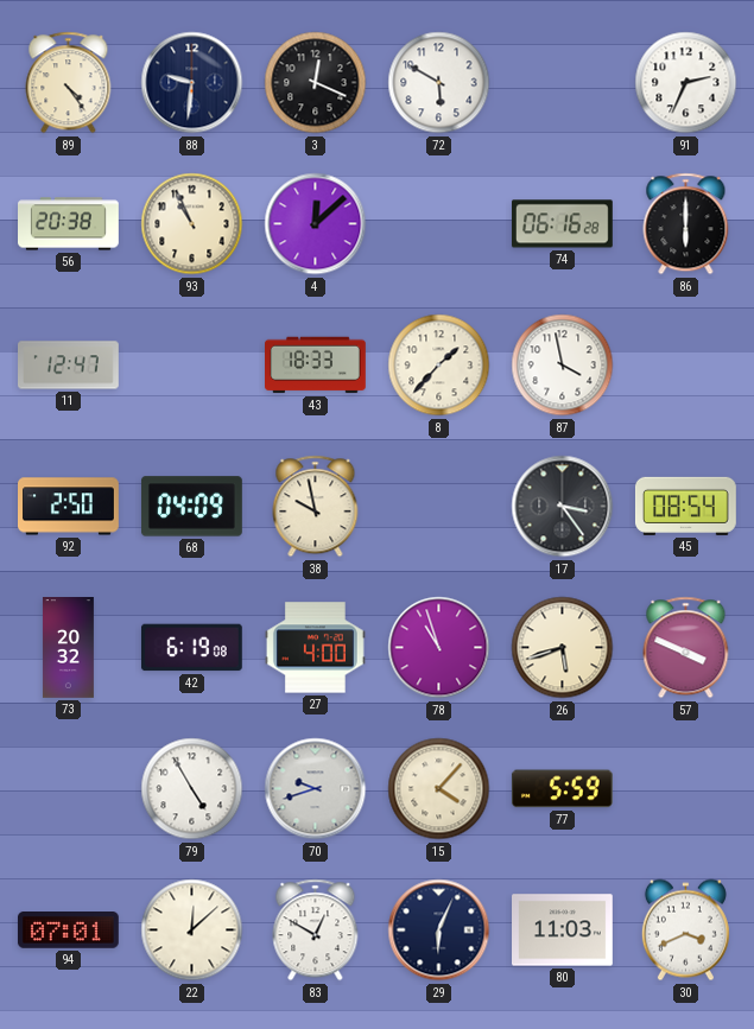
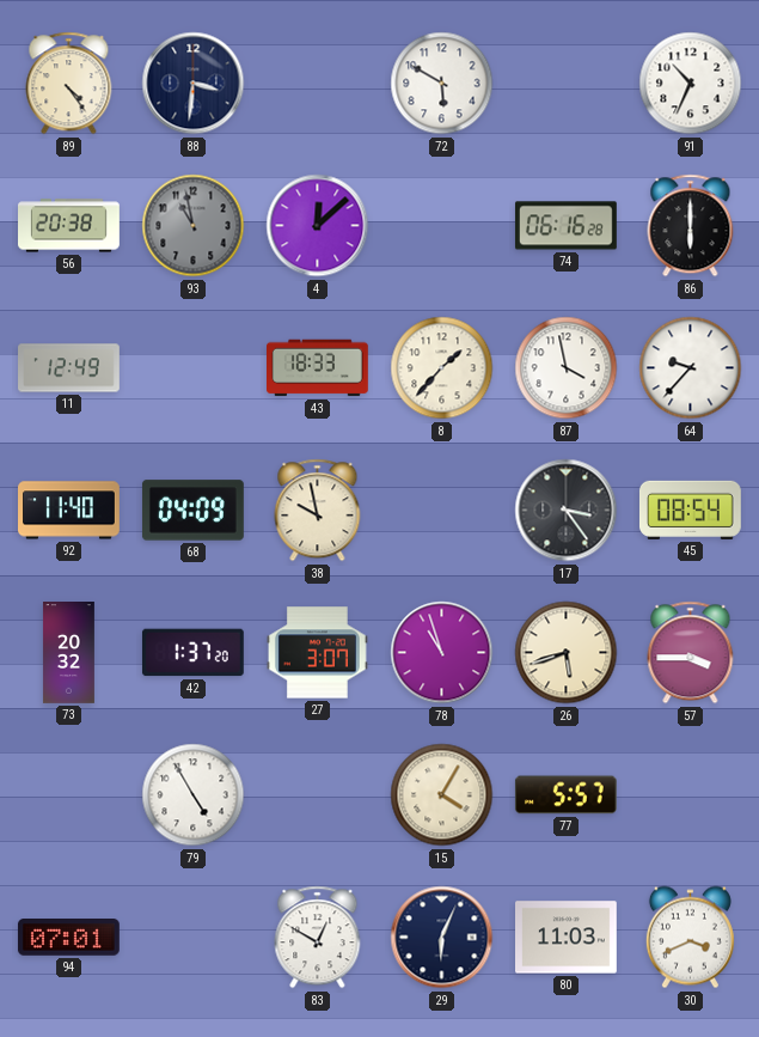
88: 9:31 -> 3:31
3: 12:19 -> none
91: 2:34 -> 10:34
93: 10:56 -> 10:58
93 dial: cream -> grey
11: 12:47 -> 12:49
64: none -> 9:37
92: 2:50 -> 11:40
42: 6:19 -> 1:37
27: 4:00 -> 3:07
57: 3:49 -> 3:45
70: 9:42 -> none
15: 4:07 -> 4:05
77: 5:59 -> 5:57
22: 12:08 -> none
